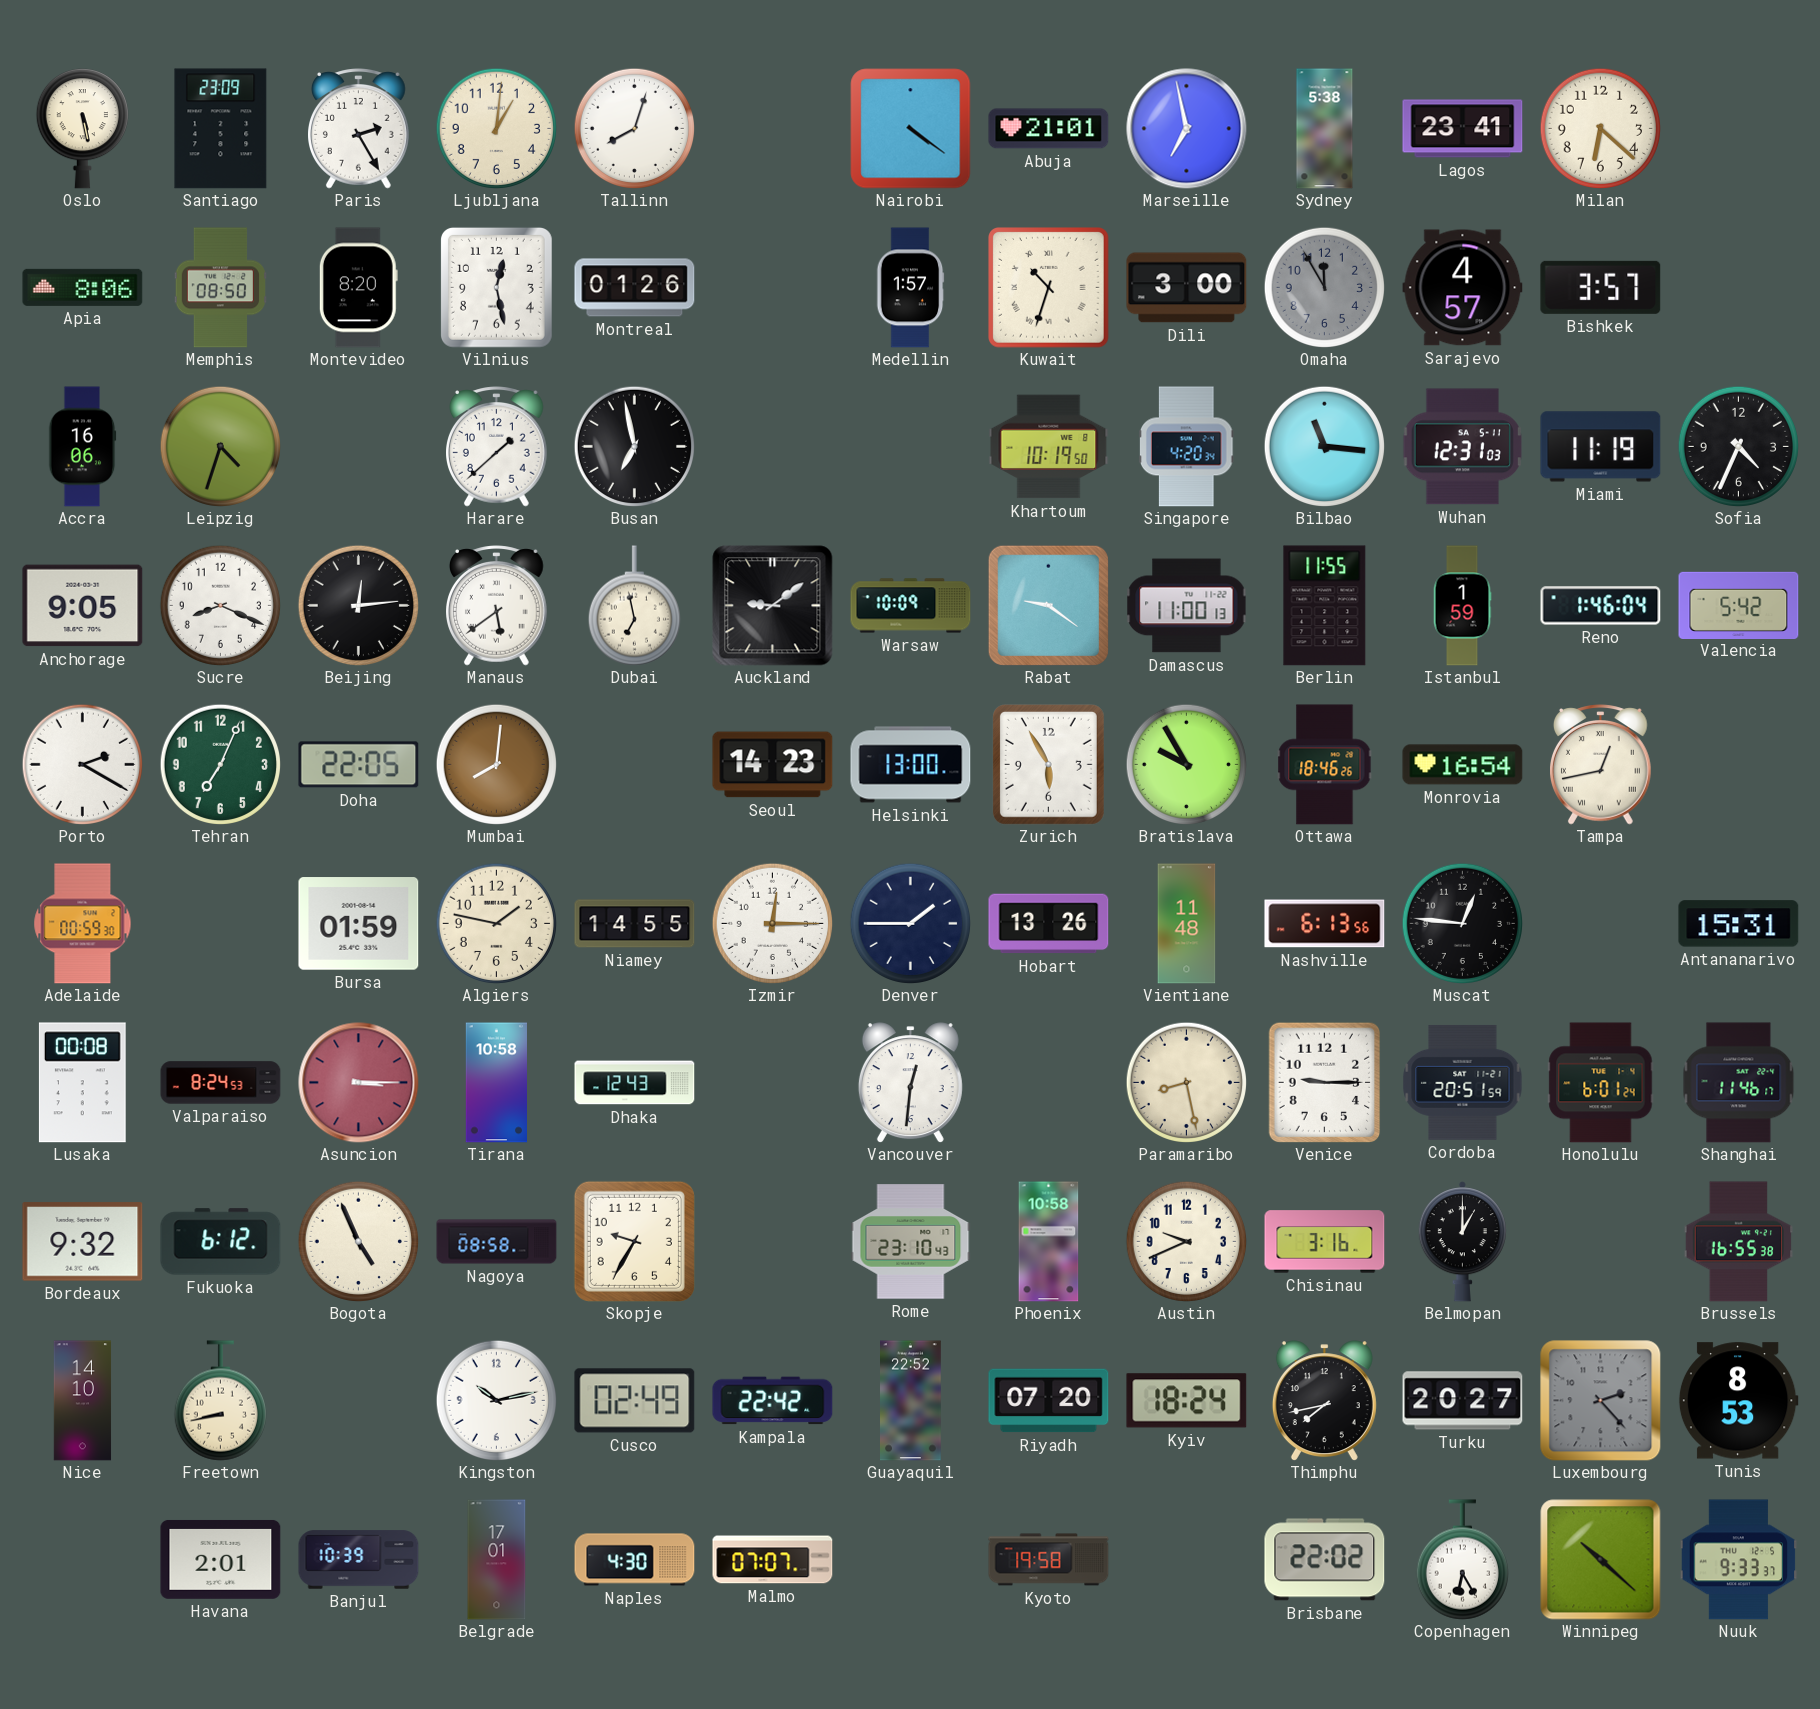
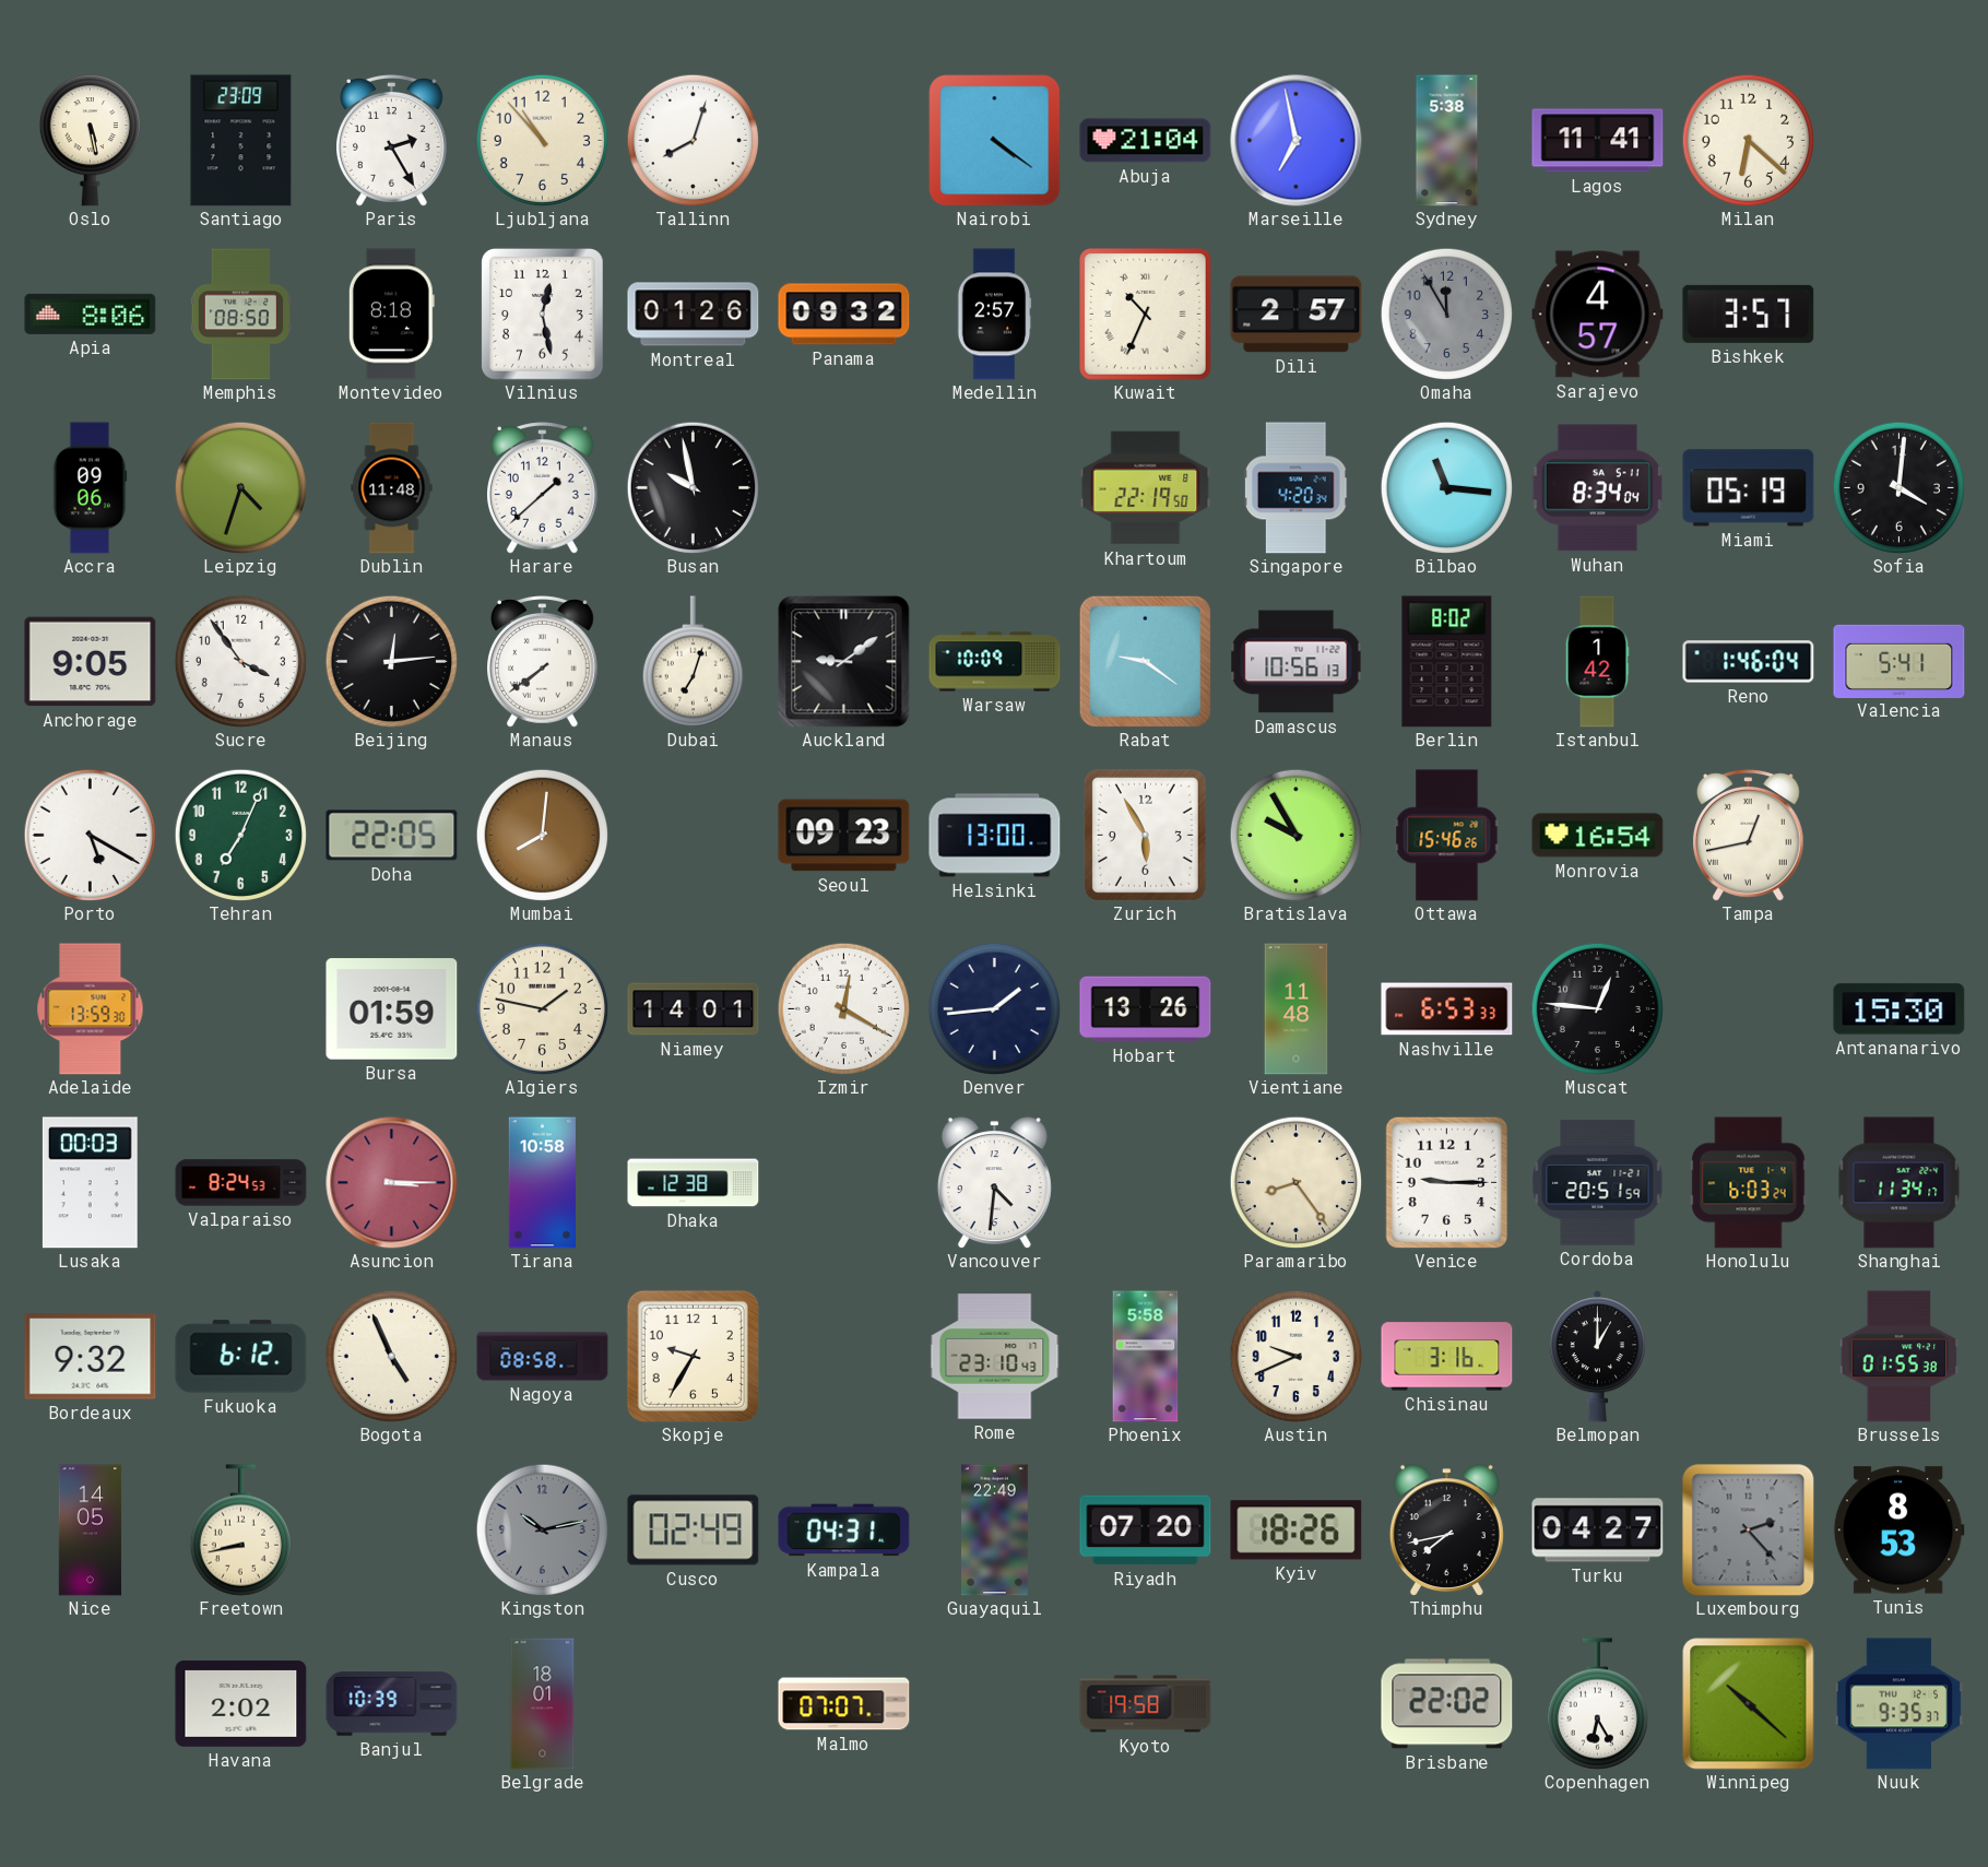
Ljubljana: 1:01 -> 10:53
Abuja: 21:01 -> 21:04
Lagos: 23:41 -> 11:41
Montevideo: 8:20 -> 8:18
Panama: none -> 09:32
Medellin: 1:57 -> 2:57
Kuwait: 10:33 -> 10:34
Dili: 3:00 -> 2:57
Accra: 16:06 -> 09:06
Dublin: none -> 11:48
Busan: 6:58 -> 9:58
Khartoum: 10:19 -> 22:19
Wuhan: 12:31 -> 8:34
Miami: 11:19 -> 05:19
Sofia: 4:34 -> 4:01
Sucre: 8:19 -> 3:54
Manaus: 5:39 -> 7:39
Dubai: 6:58 -> 7:03
Damascus: 11:00 -> 10:56
Berlin: 11:55 -> 8:02
Istanbul: 1:59 -> 1:42
Valencia: 5:42 -> 5:41
Porto: 2:20 -> 5:20
Seoul: 14:23 -> 09:23
Ottawa: 18:46 -> 15:46
Adelaide: 00:59 -> 13:59
Niamey: 14:55 -> 14:01
Izmir: 12:15 -> 12:20
Denver: 1:45 -> 1:44
Nashville: 6:13 -> 6:53
Antananarivo: 15:31 -> 15:30
Lusaka: 00:08 -> 00:03
Dhaka: 12:43 -> 12:38
Vancouver: 12:31 -> 4:31
Paramaribo: 8:28 -> 8:24
Honolulu: 6:01 -> 6:03
Shanghai: 11:46 -> 11:34
Phoenix: 10:58 -> 5:58
Brussels: 16:55 -> 01:55
Nice: 14:10 -> 14:05
Kingston dial: white -> grey
Kampala: 22:42 -> 04:31
Guayaquil: 22:52 -> 22:49
Kyiv: 18:24 -> 18:26
Turku: 20:27 -> 04:27
Havana: 2:01 -> 2:02
Belgrade: 17:01 -> 18:01
Naples: 4:30 -> none
Nuuk: 9:33 -> 9:35
